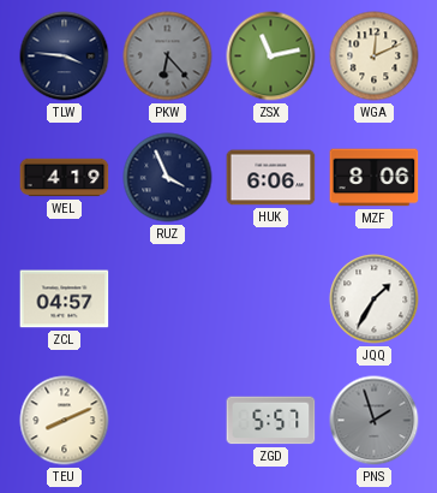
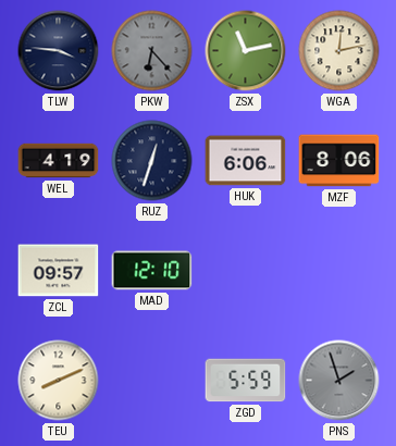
WGA: 12:11 -> 12:13
RUZ: 3:56 -> 12:33
ZCL: 04:57 -> 09:57
MAD: none -> 12:10
JQQ: 1:35 -> none
ZGD: 5:57 -> 5:59
